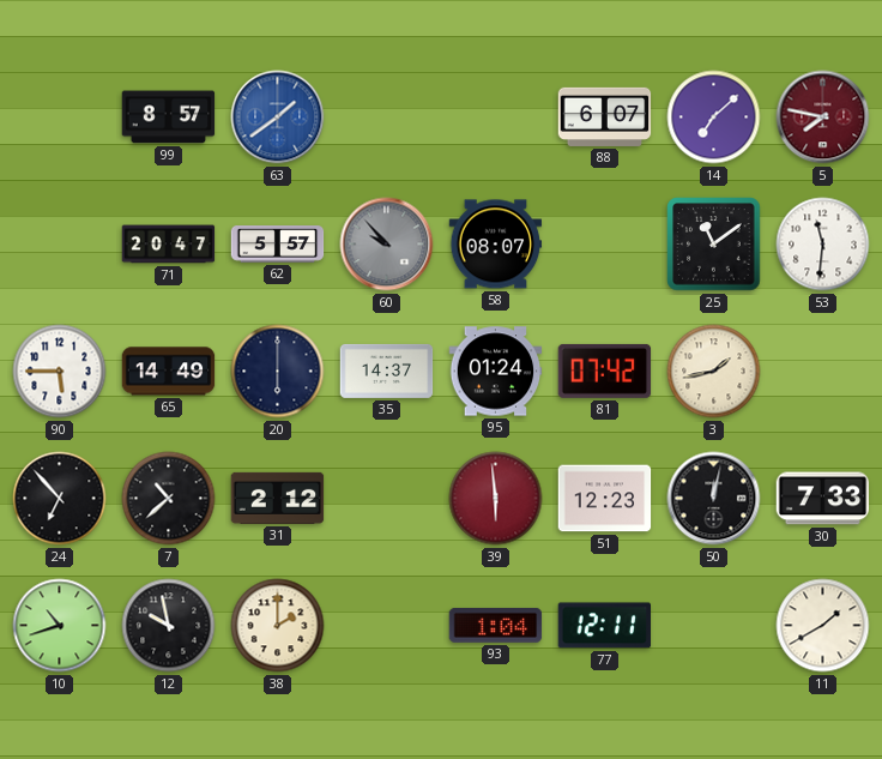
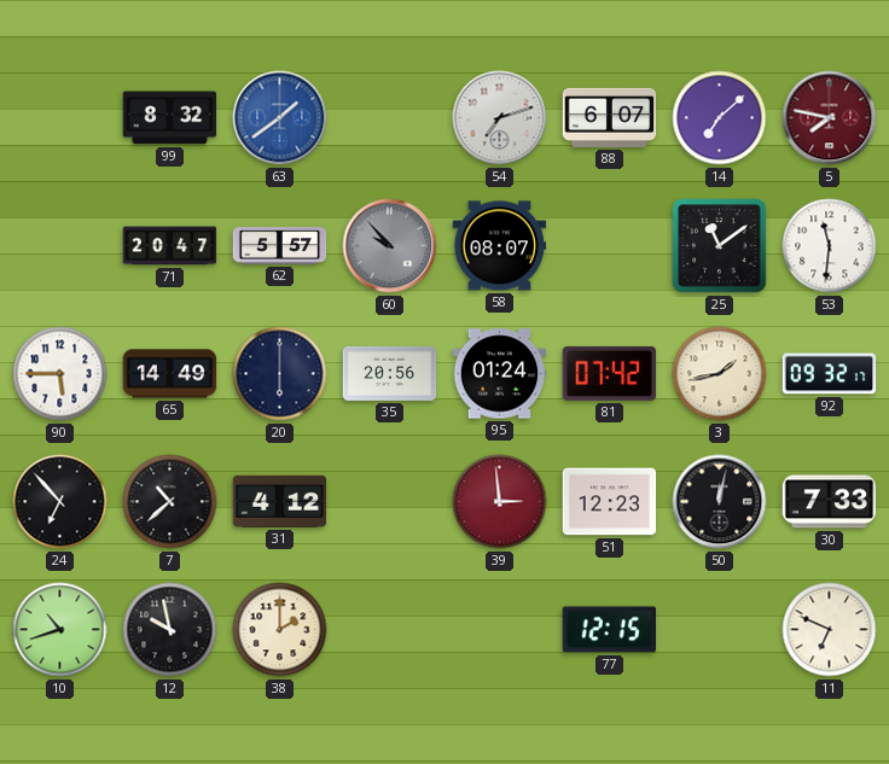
99: 8:57 -> 8:32
54: none -> 7:12
35: 14:37 -> 20:56
92: none -> 09:32
31: 2:12 -> 4:12
39: 5:59 -> 2:59
93: 1:04 -> none
77: 12:11 -> 12:15
11: 1:40 -> 6:49
